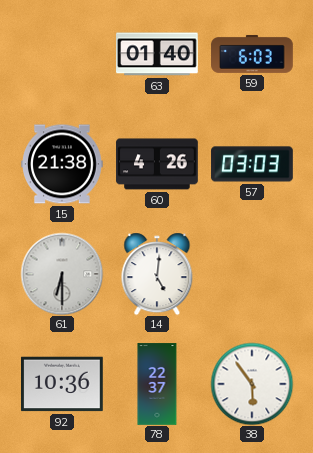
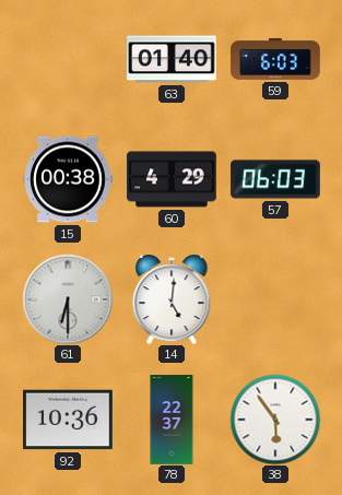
15: 21:38 -> 00:38
60: 4:26 -> 4:29
57: 03:03 -> 06:03
